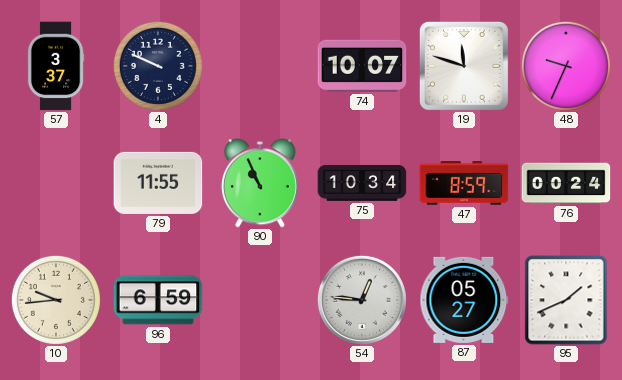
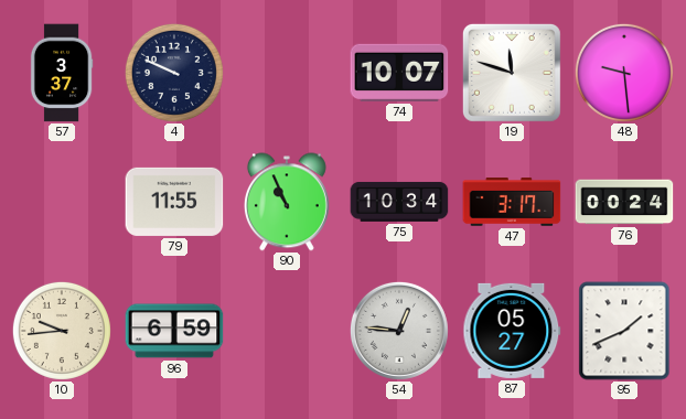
48: 9:34 -> 9:29
47: 8:59 -> 3:17
